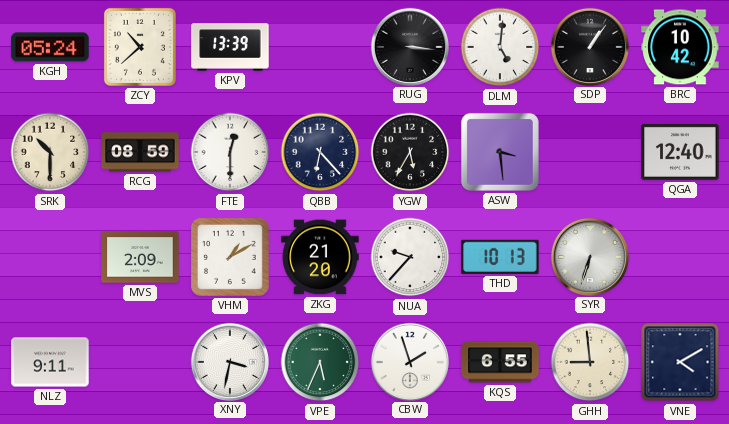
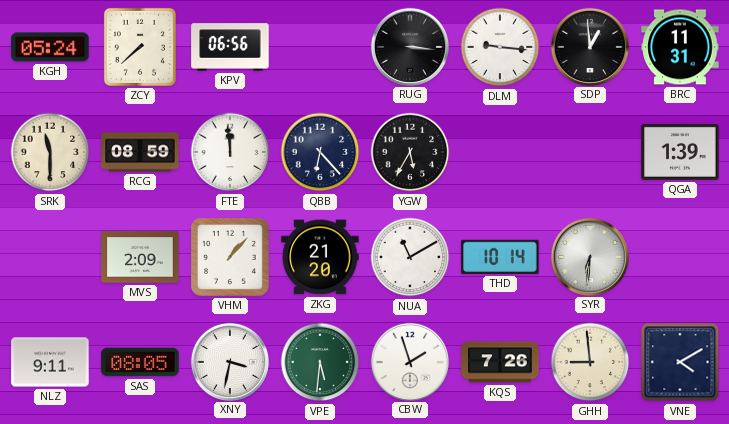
ZCY: 10:38 -> 7:38
KPV: 13:39 -> 06:56
DLM: 5:01 -> 9:16
SDP: 1:06 -> 12:59
BRC: 10:42 -> 11:31
SRK: 10:30 -> 11:30
FTE: 12:30 -> 11:59
ASW: 3:29 -> none
QGA: 12:40 -> 1:39
VHM: 1:10 -> 1:07
NUA: 9:37 -> 11:10
THD: 10:13 -> 10:14
SYR: 6:33 -> 6:31
SAS: none -> 08:05
VPE: 5:34 -> 5:31
KQS: 6:55 -> 7:26
